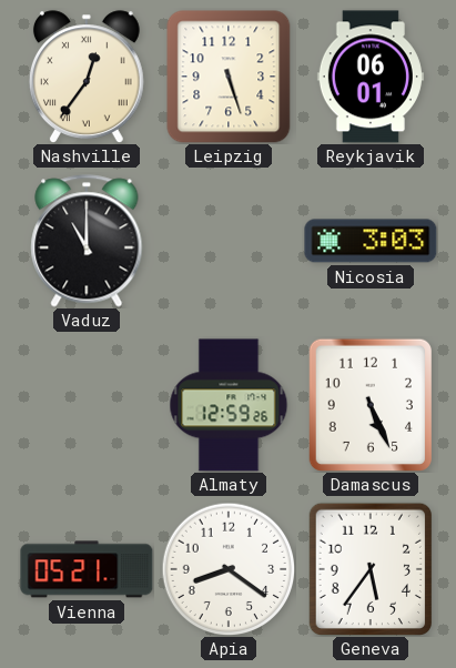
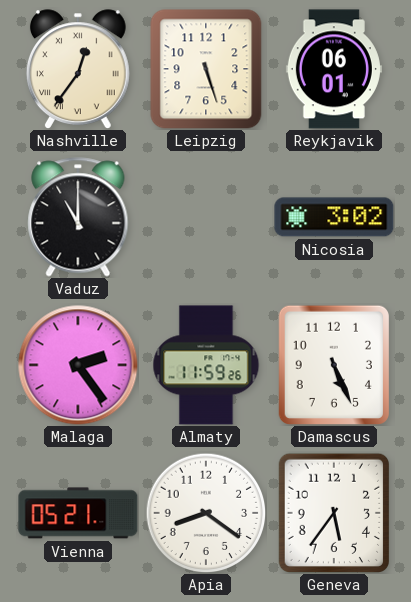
Nicosia: 3:03 -> 3:02
Malaga: none -> 2:24
Almaty: 12:59 -> 11:59
